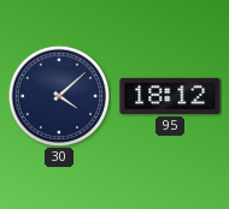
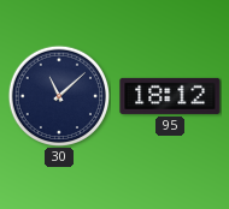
30: 4:08 -> 11:08
